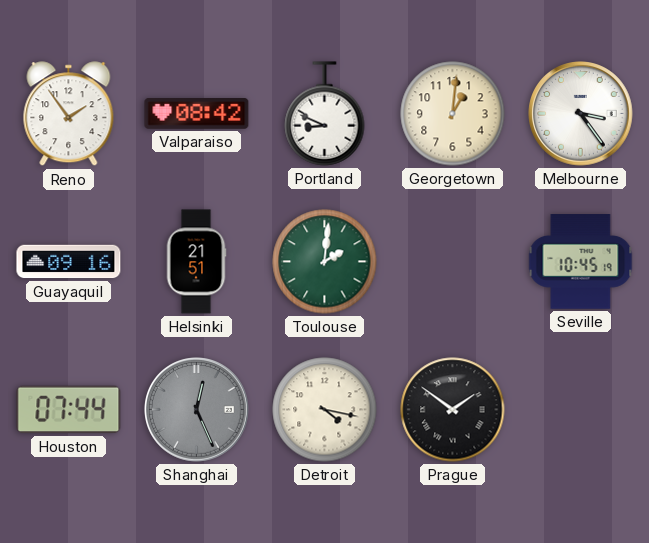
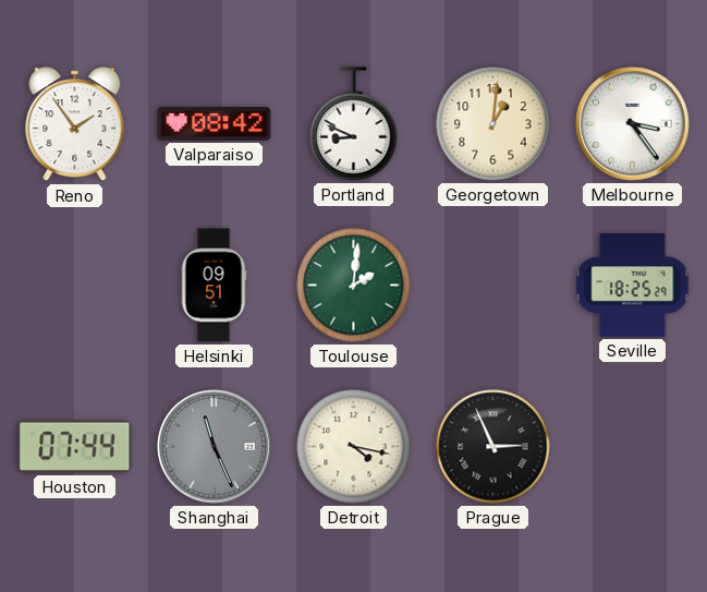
Guayaquil: 09:16 -> none
Helsinki: 21:51 -> 09:51
Seville: 10:45 -> 18:25
Shanghai: 12:26 -> 11:26
Prague: 1:51 -> 2:56
